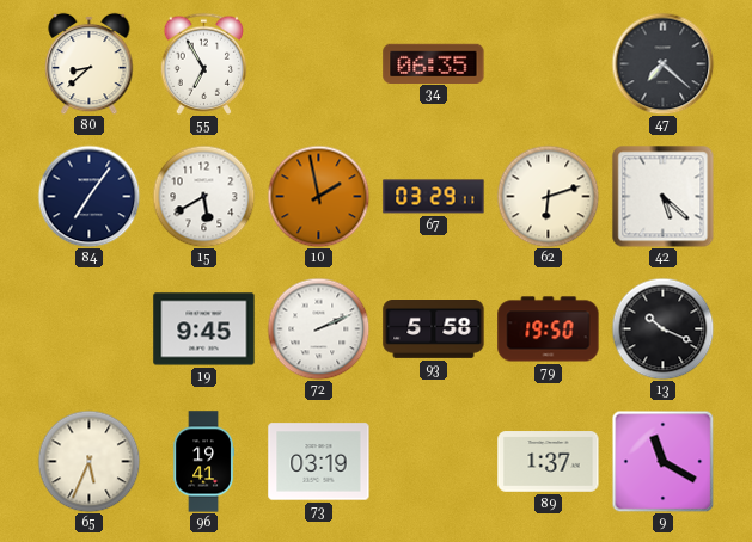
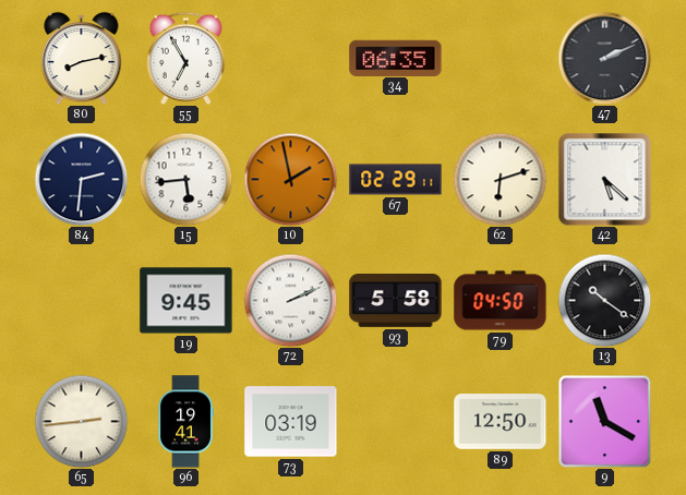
80: 8:38 -> 8:13
47: 7:22 -> 2:11
84: 7:06 -> 2:31
15: 5:40 -> 5:44
67: 03:29 -> 02:29
79: 19:50 -> 04:50
13: 10:19 -> 10:21
65: 5:34 -> 2:44
89: 1:37 -> 12:50
